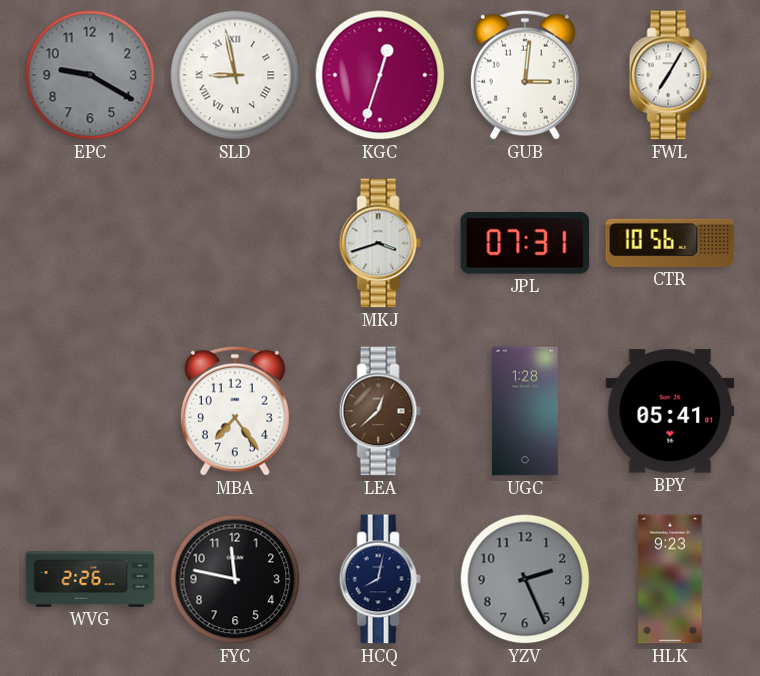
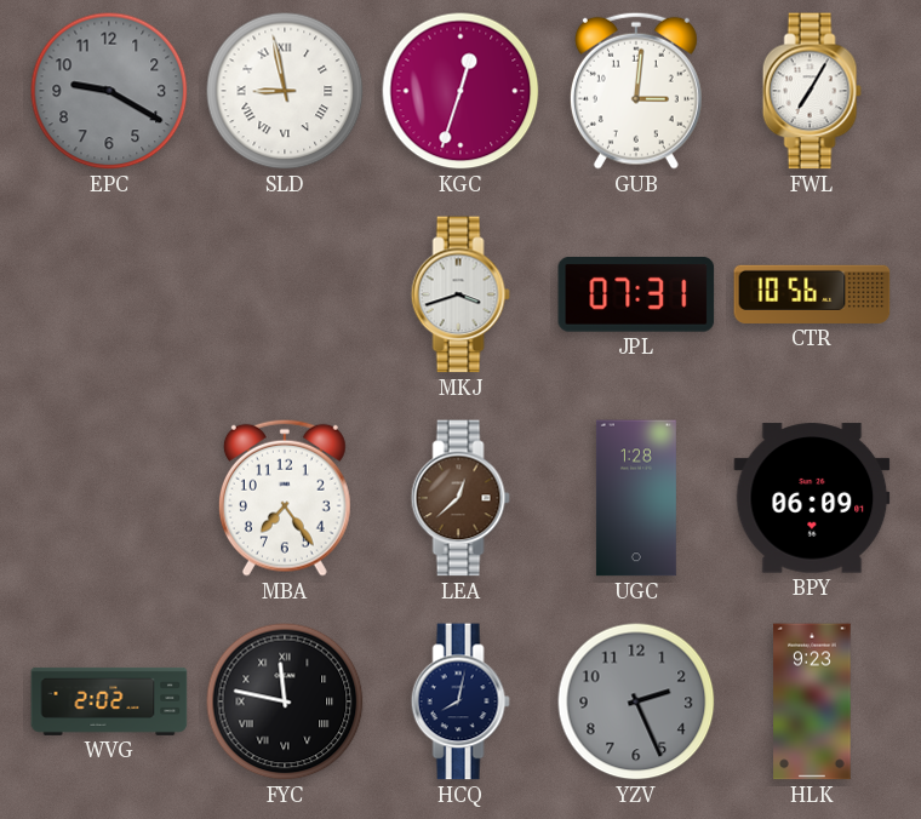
BPY: 05:41 -> 06:09
WVG: 2:26 -> 2:02
FYC numerals: Arabic -> Roman
